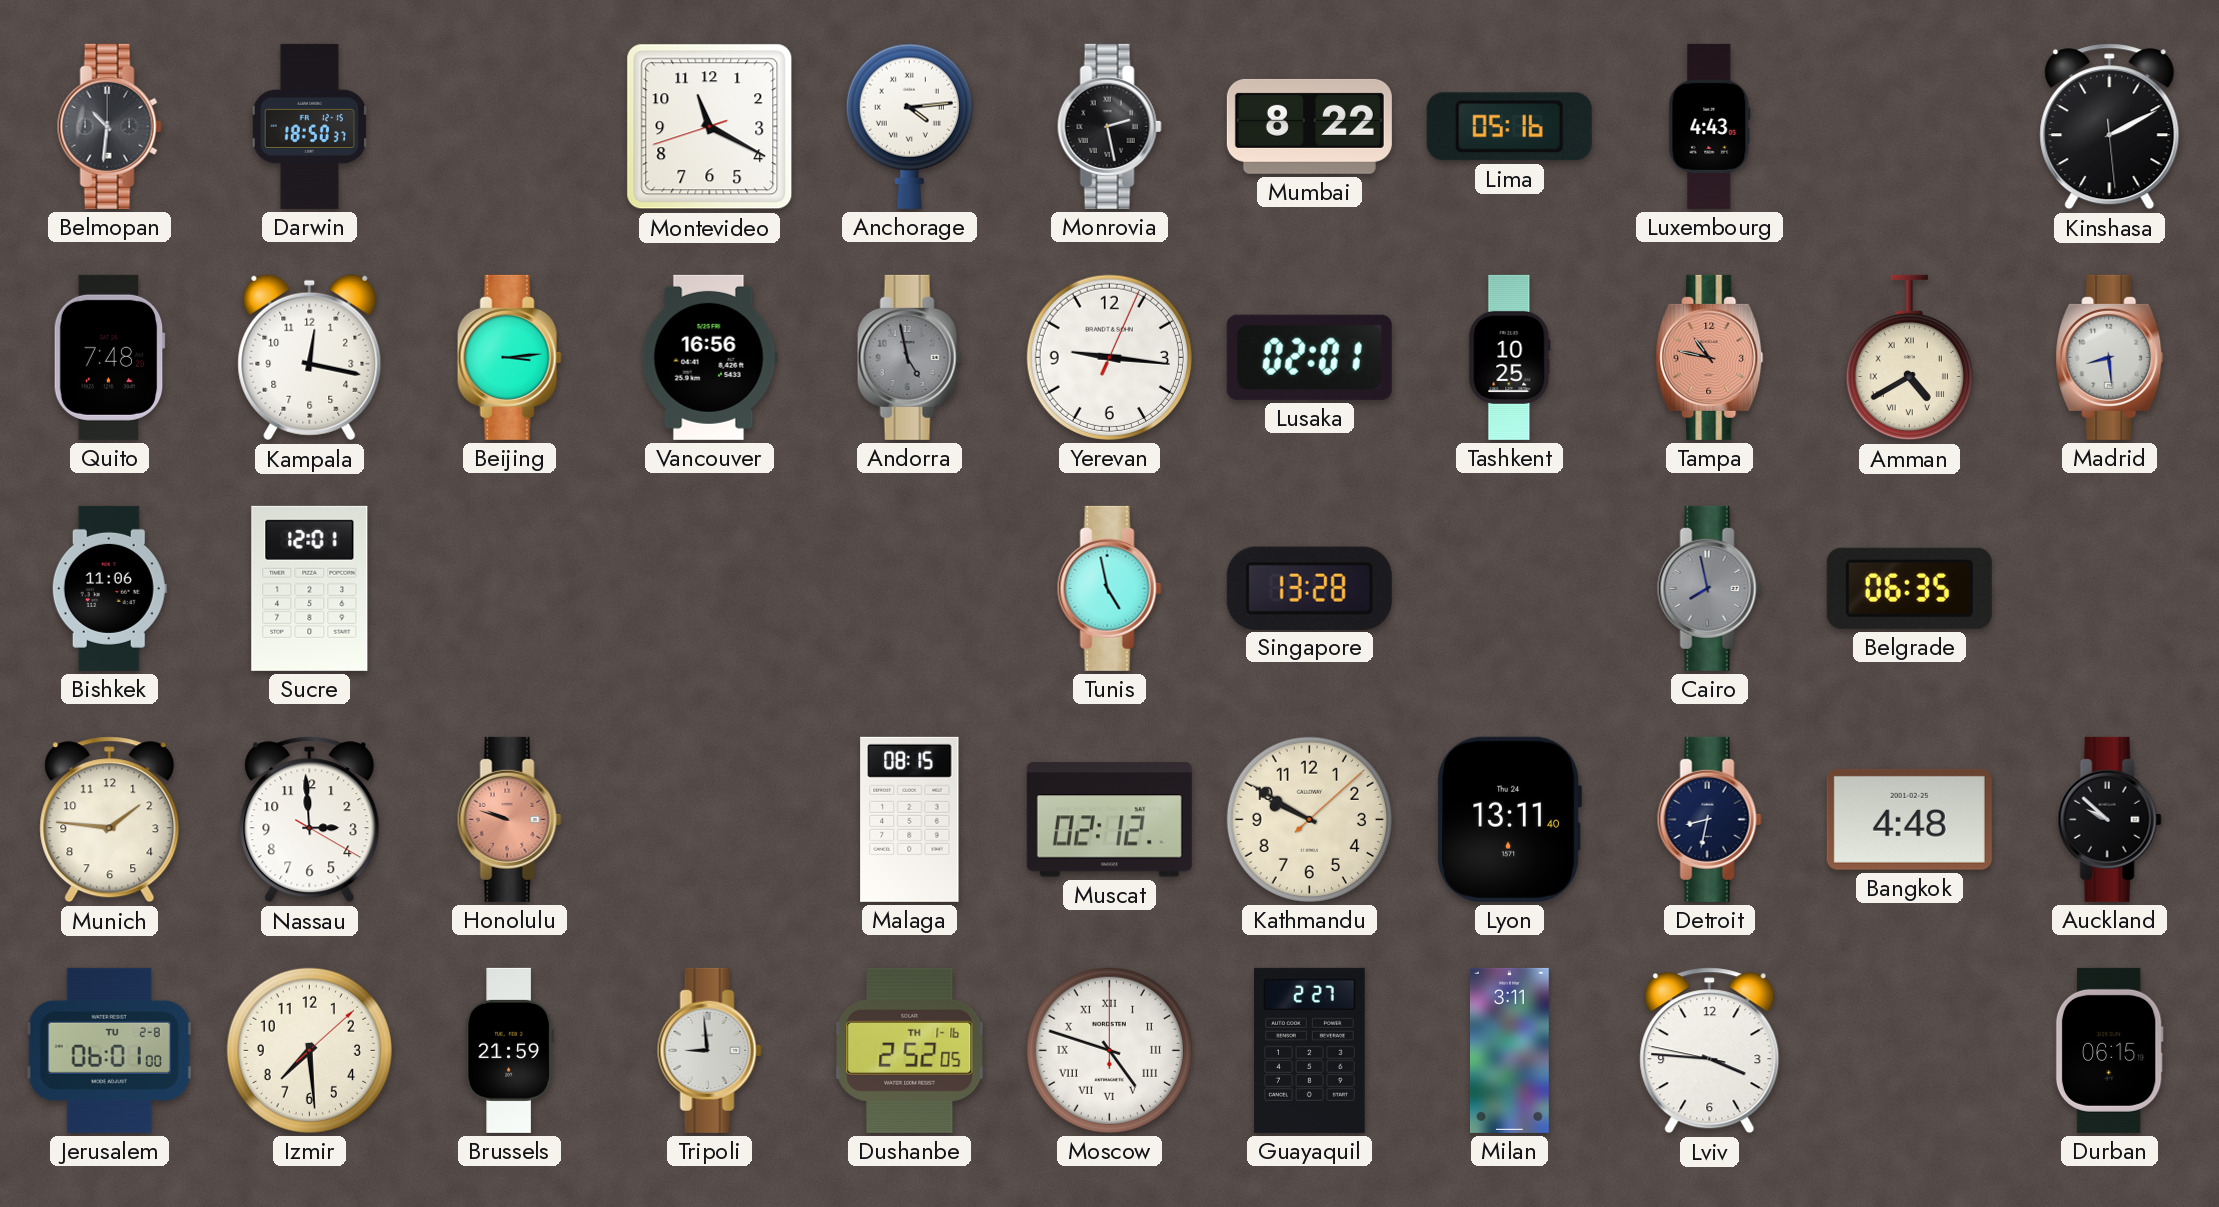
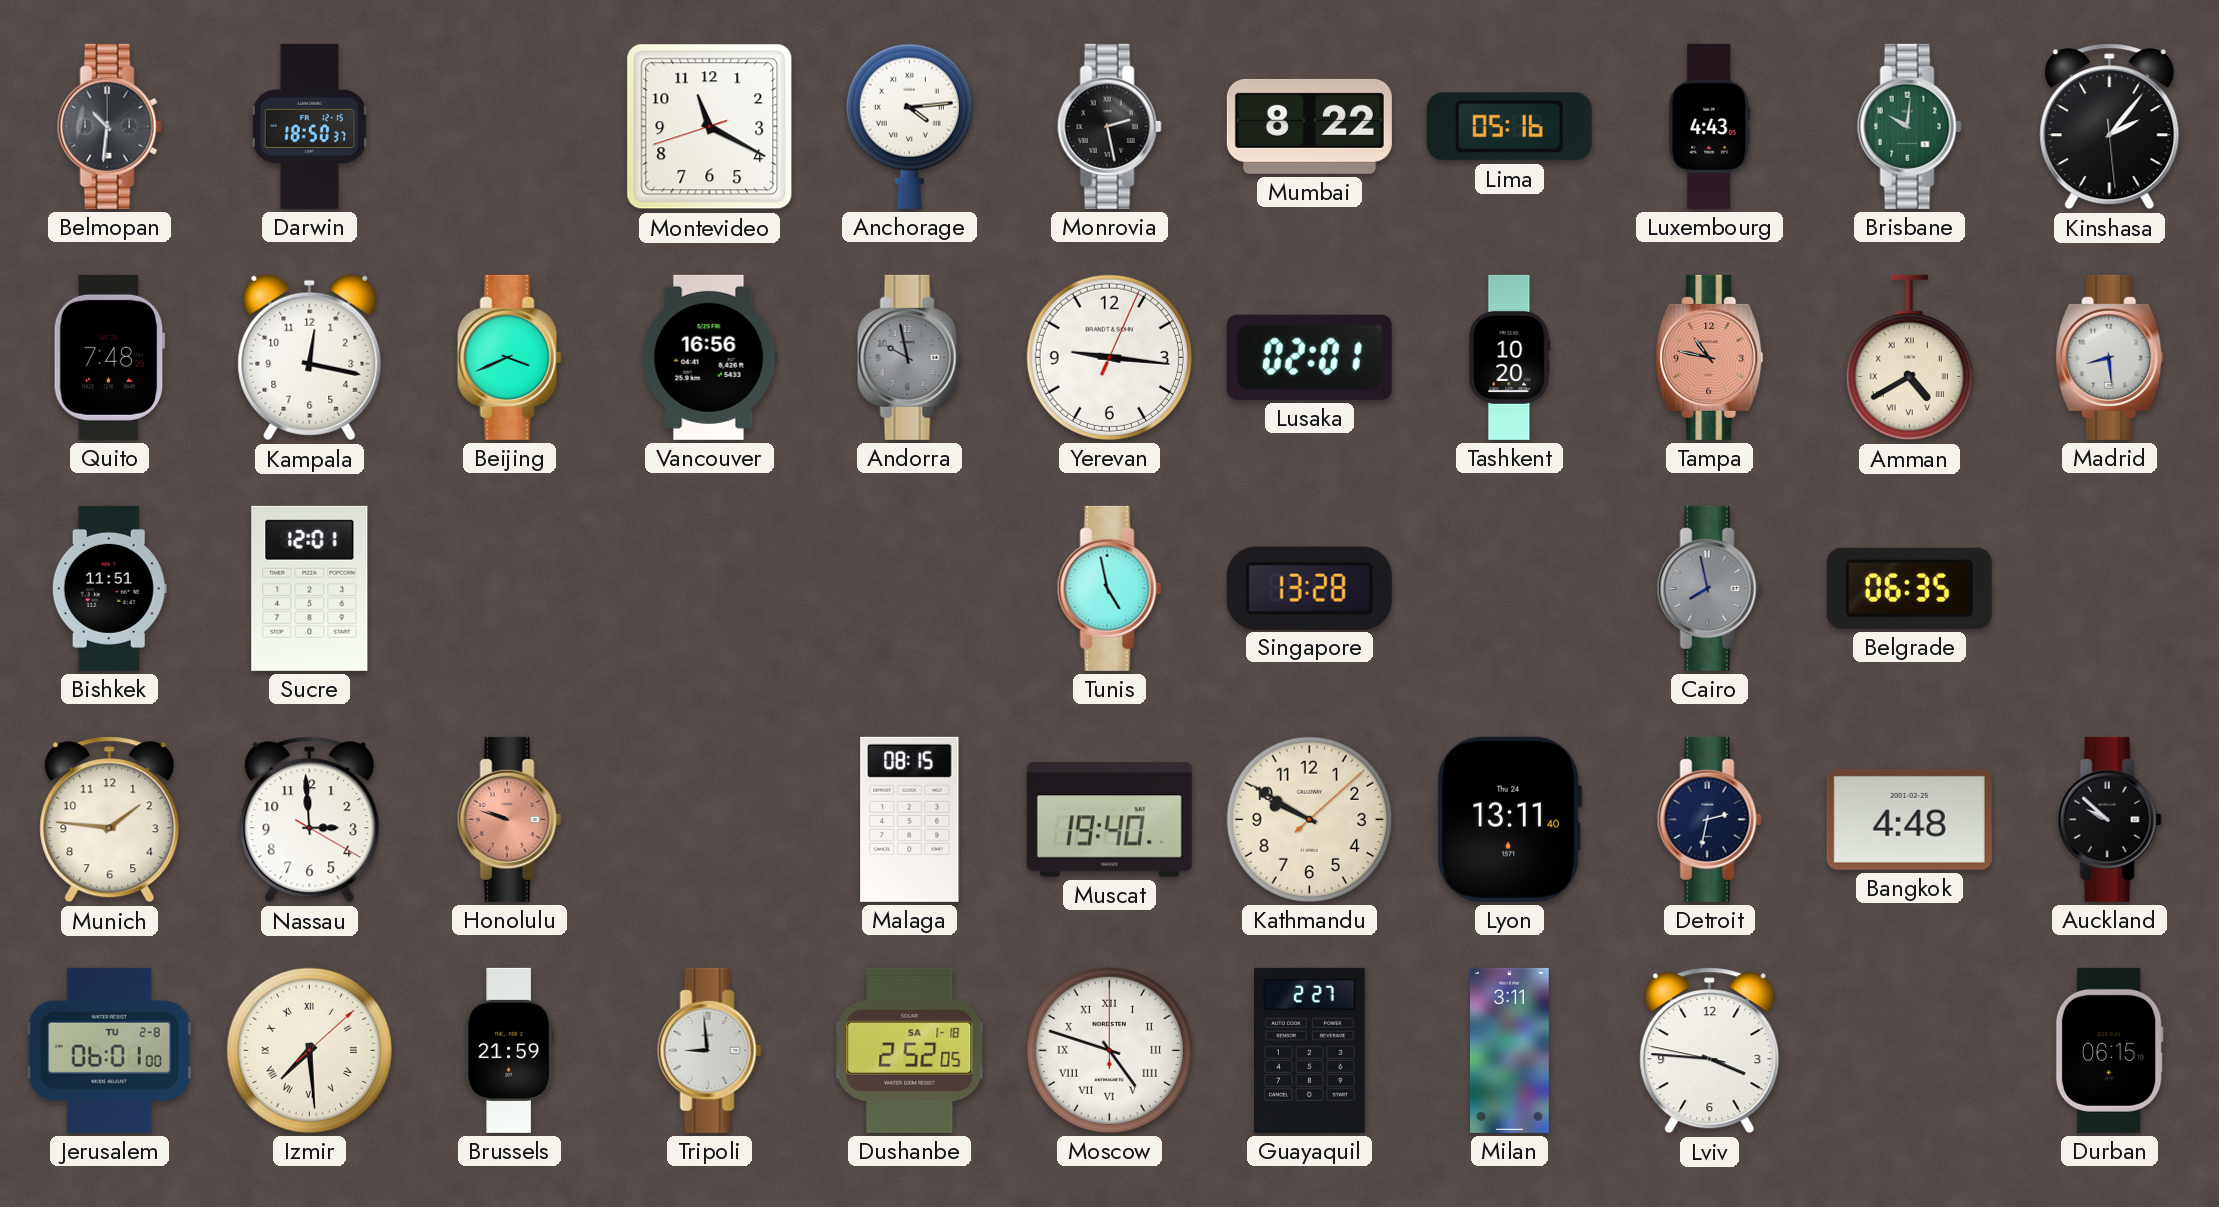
Brisbane: none -> 10:01
Kinshasa: 2:10 -> 2:06
Beijing: 3:14 -> 3:41
Andorra: 4:58 -> 9:58
Tashkent: 10:25 -> 10:20
Bishkek: 11:06 -> 11:51
Muscat: 02:12 -> 19:40
Detroit: 8:32 -> 2:32
Izmir numerals: Arabic -> Roman
Dushanbe date: TH 1-16 -> SA 1-18
